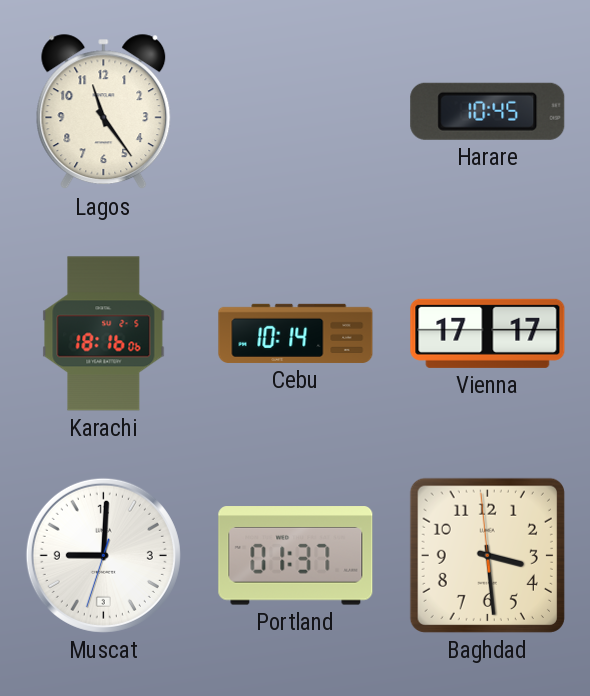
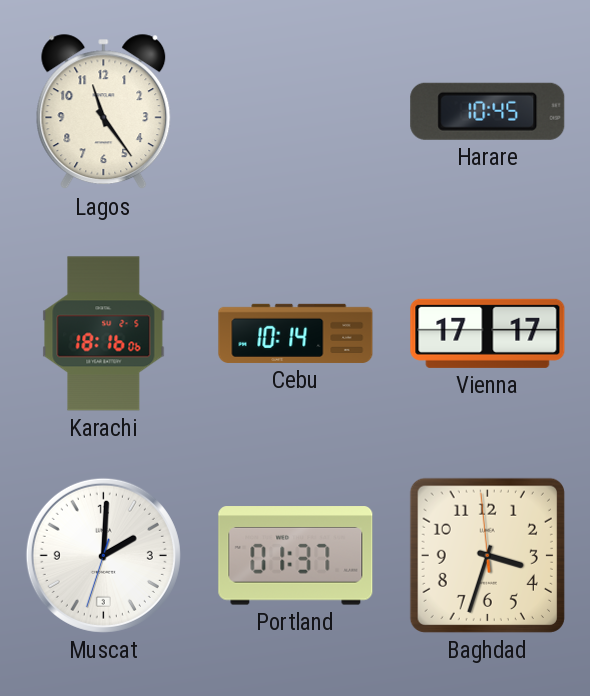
Muscat: 9:00 -> 2:00
Baghdad: 3:28 -> 3:32
